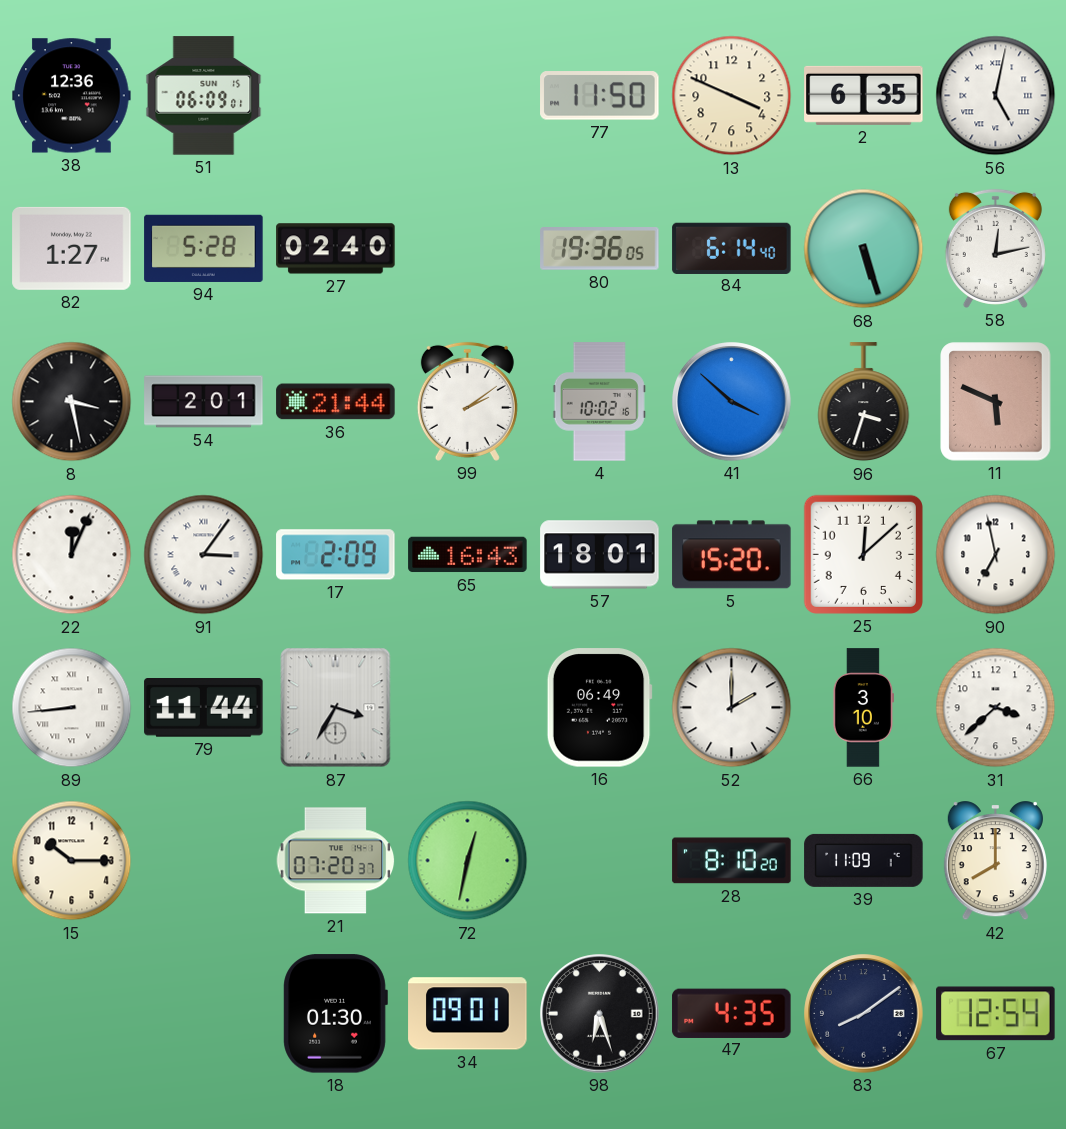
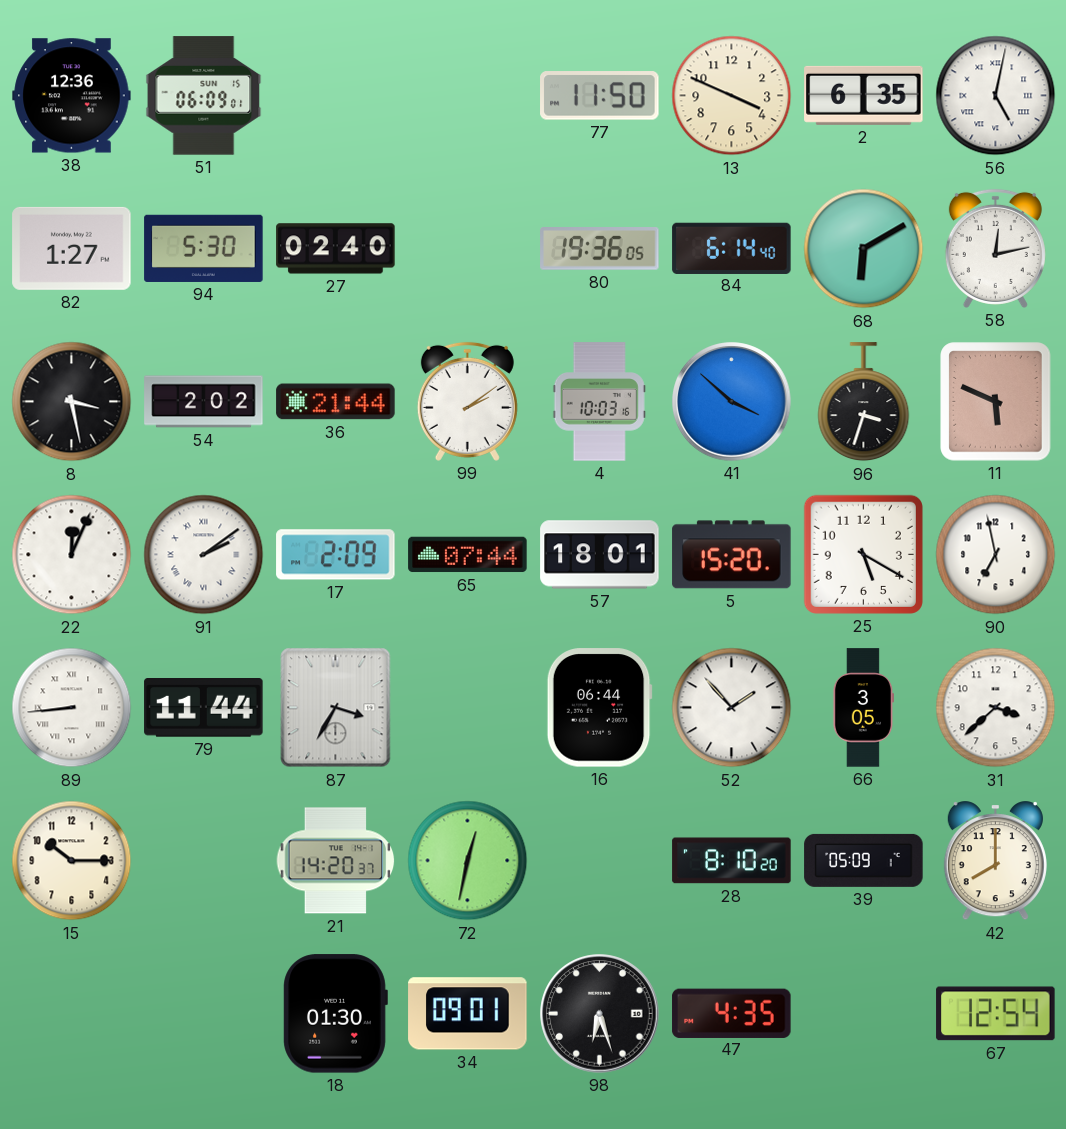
94: 5:28 -> 5:30
68: 5:27 -> 6:10
54: 2:01 -> 2:02
4: 10:02 -> 10:03
91: 3:06 -> 2:09
65: 16:43 -> 07:44
25: 12:08 -> 5:20
16: 06:49 -> 06:44
52: 2:00 -> 1:53
66: 3:10 -> 3:05
21: 07:20 -> 14:20
39: 11:09 -> 05:09
83: 8:09 -> none
